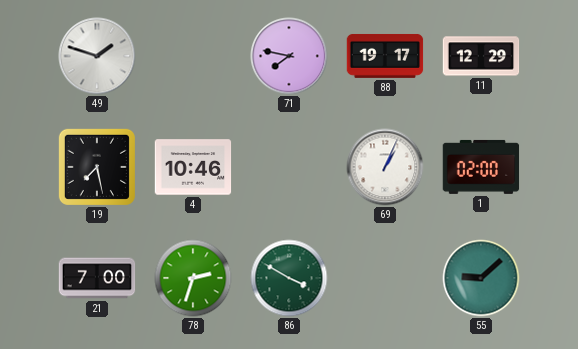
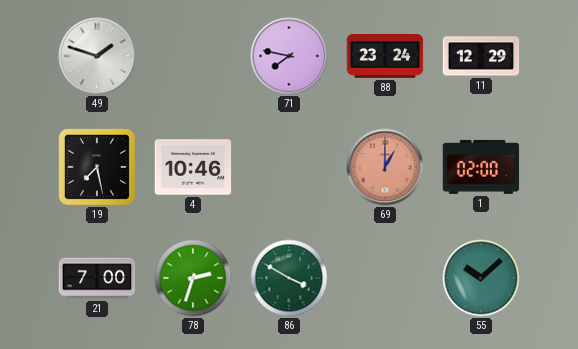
88: 19:17 -> 23:24
69: 1:04 -> 1:00
69 dial: white -> salmon
55: 9:08 -> 10:08
